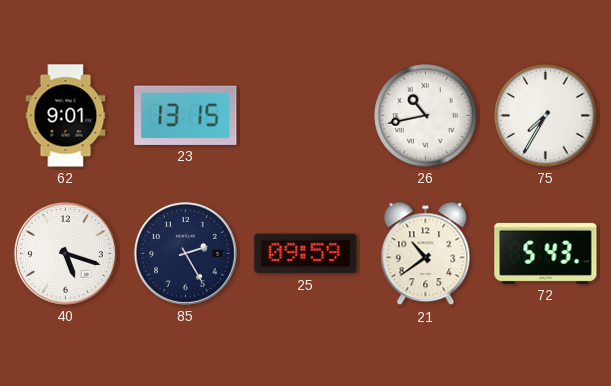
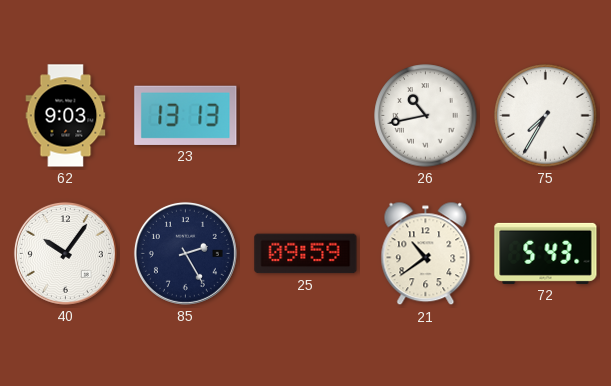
62: 9:01 -> 9:03
23: 13:15 -> 13:13
40: 5:18 -> 10:06
